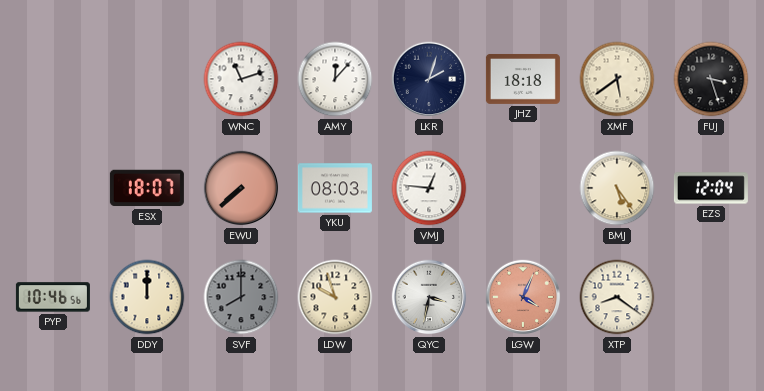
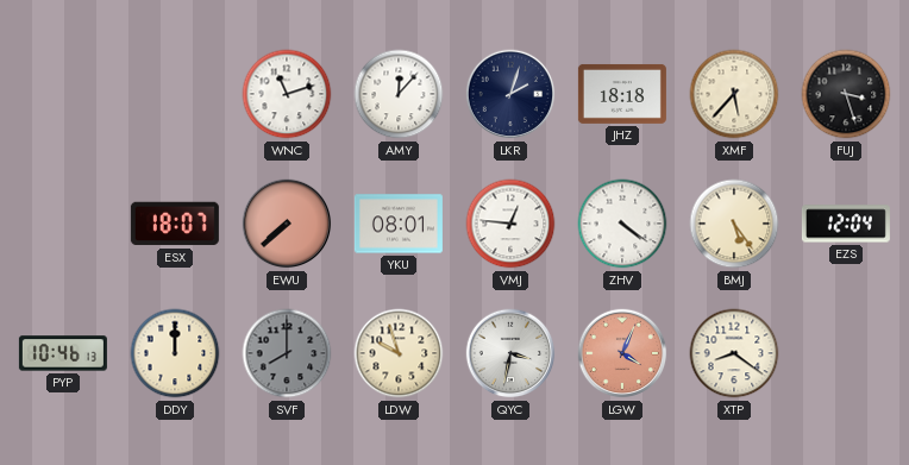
XMF: 5:39 -> 5:37
YKU: 08:03 -> 08:01
ZHV: none -> 4:21
PYP: 10:46:56 -> 10:46:13
